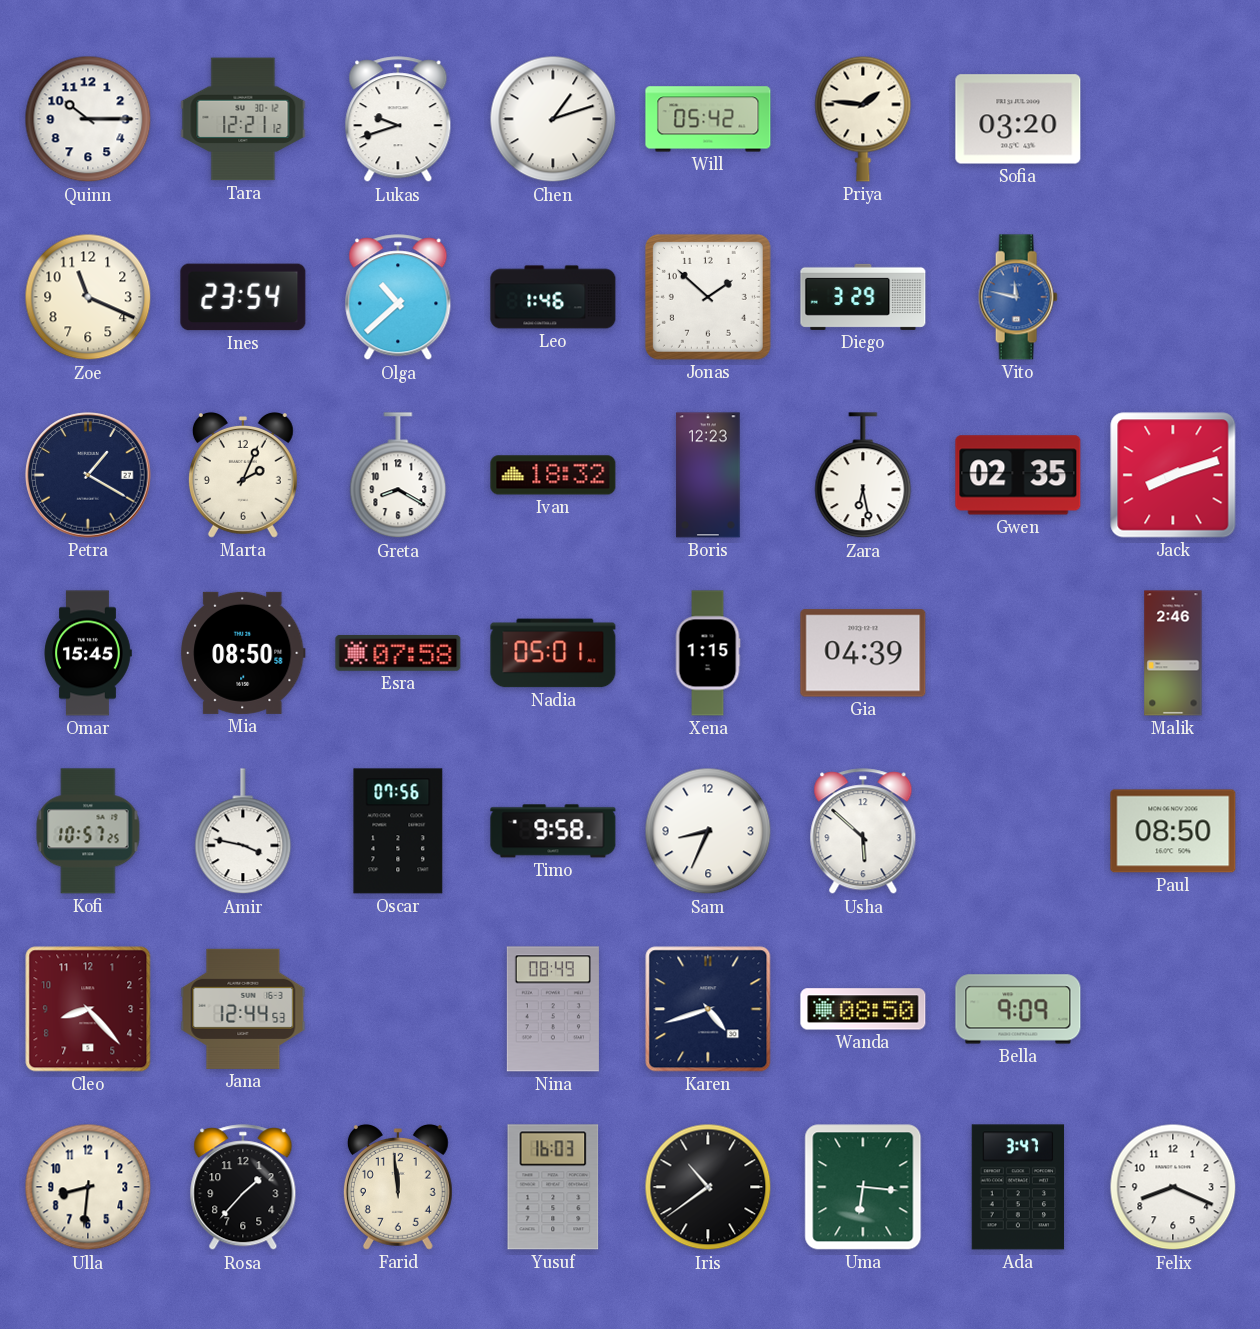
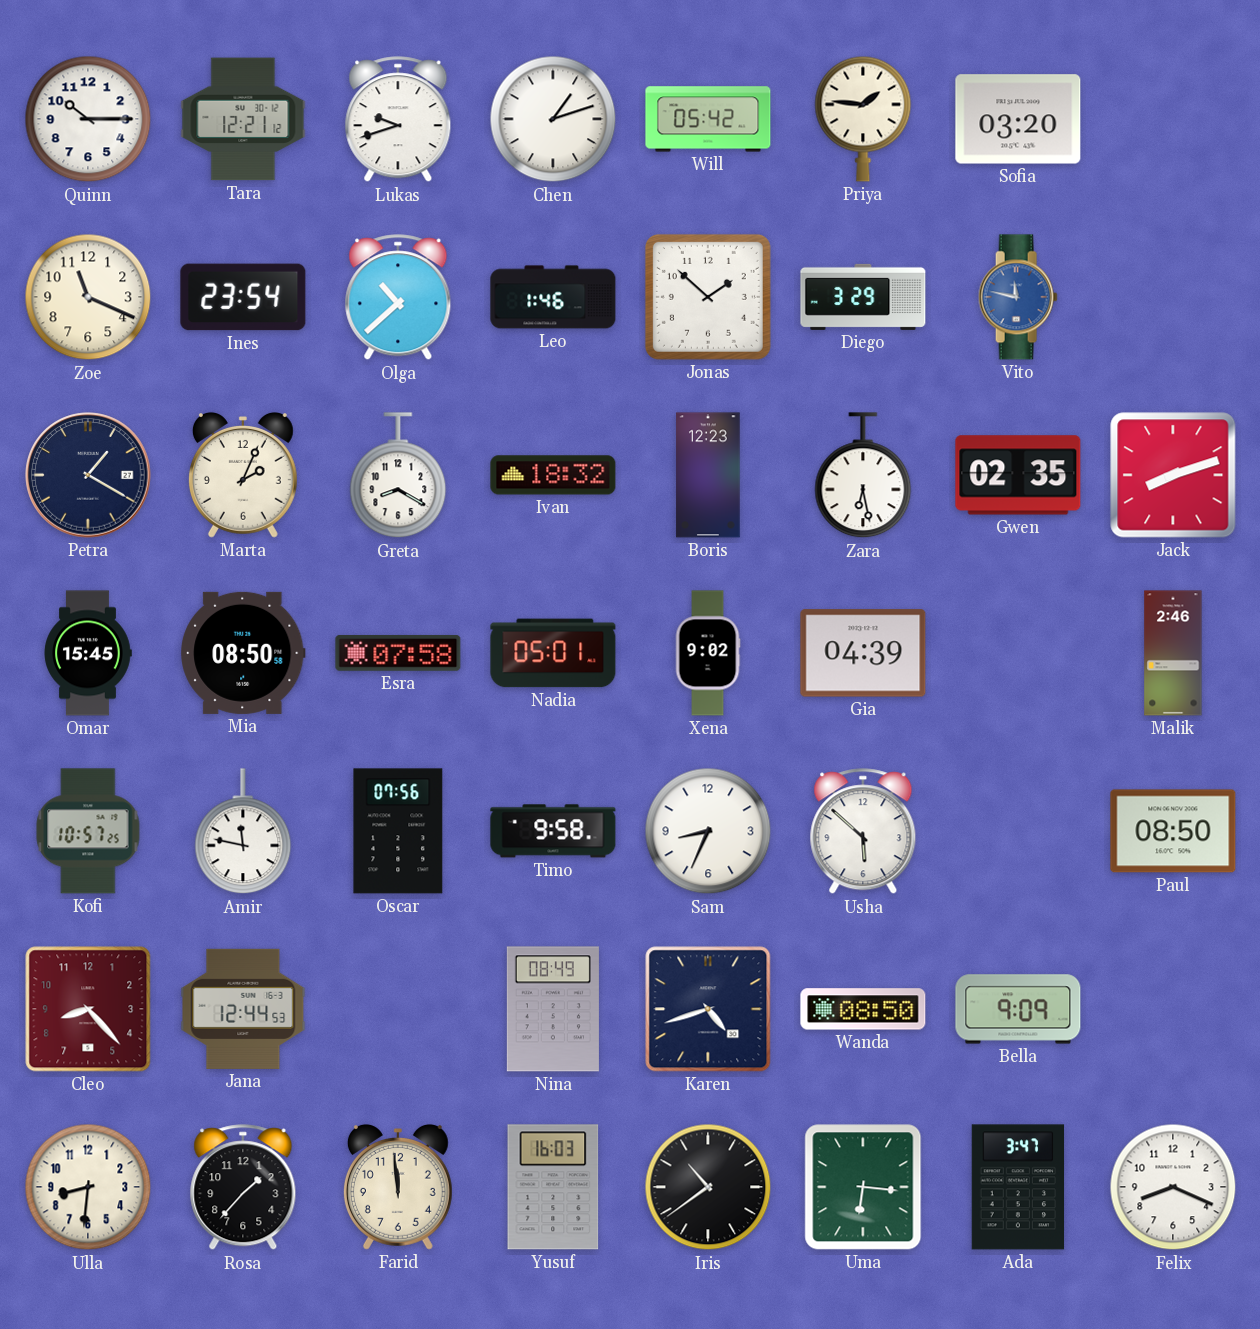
Xena: 1:15 -> 9:02
Amir: 3:47 -> 11:47
